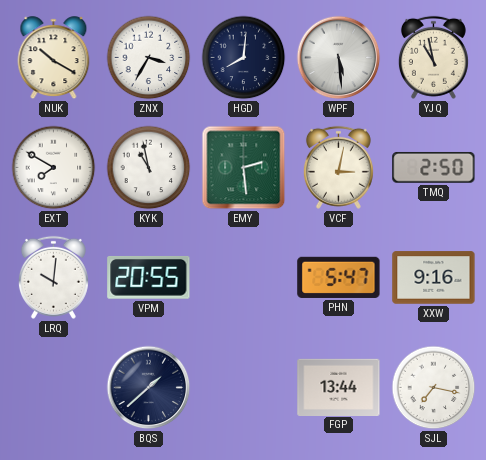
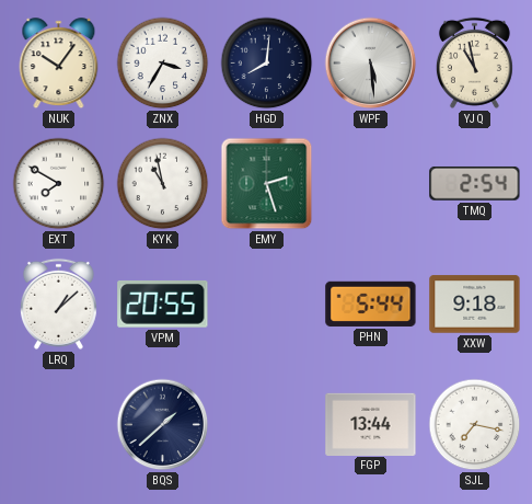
NUK: 10:20 -> 10:06
EMY: 2:29 -> 2:27
VCF: 3:02 -> none
TMQ: 2:50 -> 2:54
LRQ: 10:01 -> 1:08
PHN: 5:47 -> 5:44
XXW: 9:16 -> 9:18
